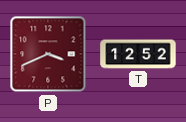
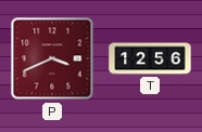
T: 12:52 -> 12:56
